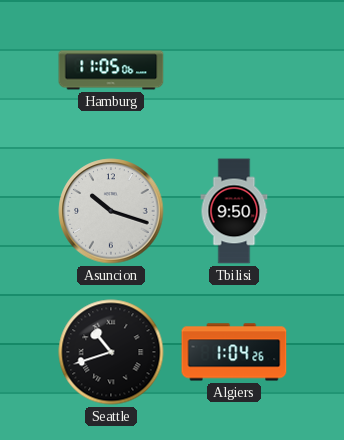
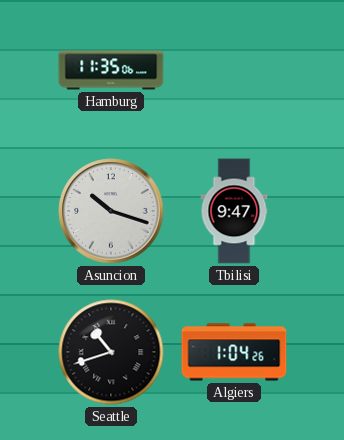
Hamburg: 11:05 -> 11:35
Tbilisi: 9:50 -> 9:47
